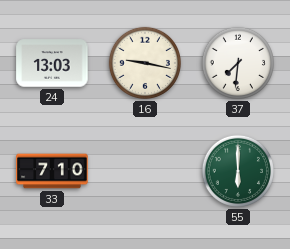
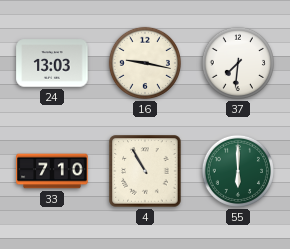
4: none -> 10:55
